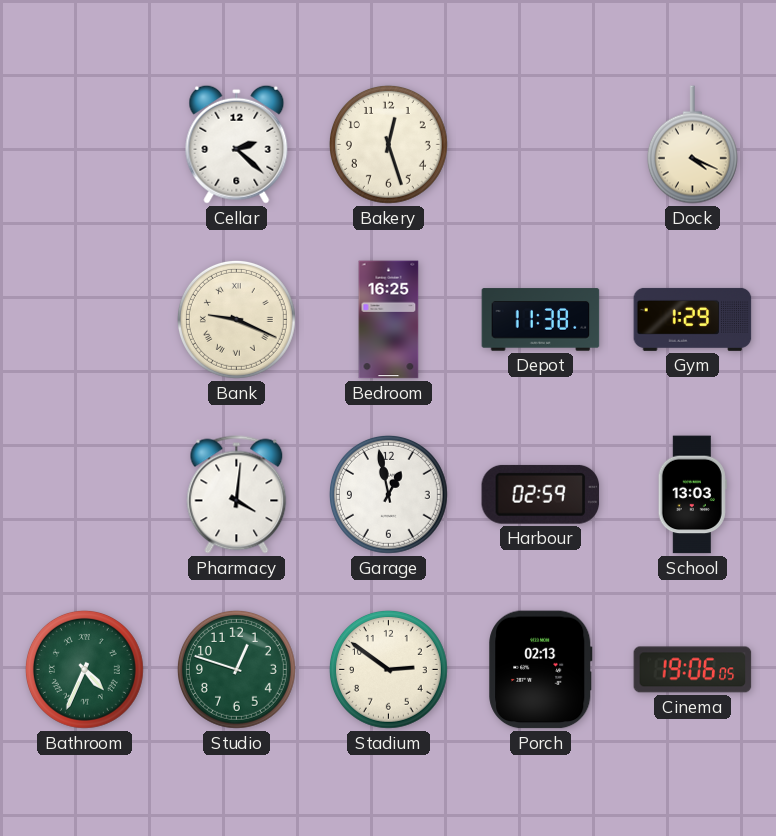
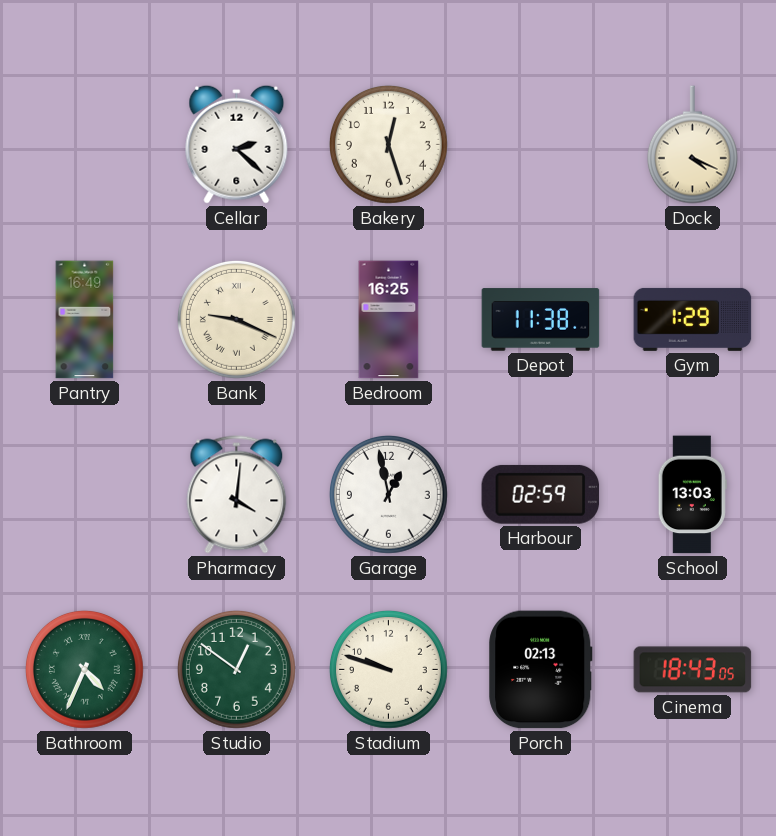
Pantry: none -> 16:49
Studio: 12:48 -> 12:51
Stadium: 2:51 -> 9:48
Cinema: 19:06 -> 18:43
